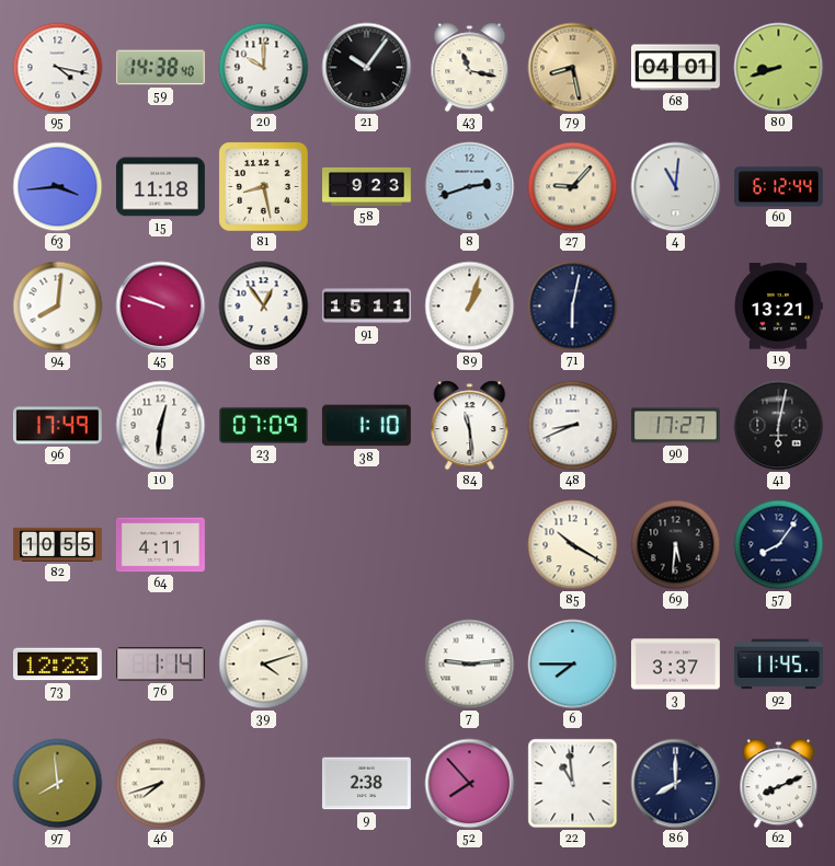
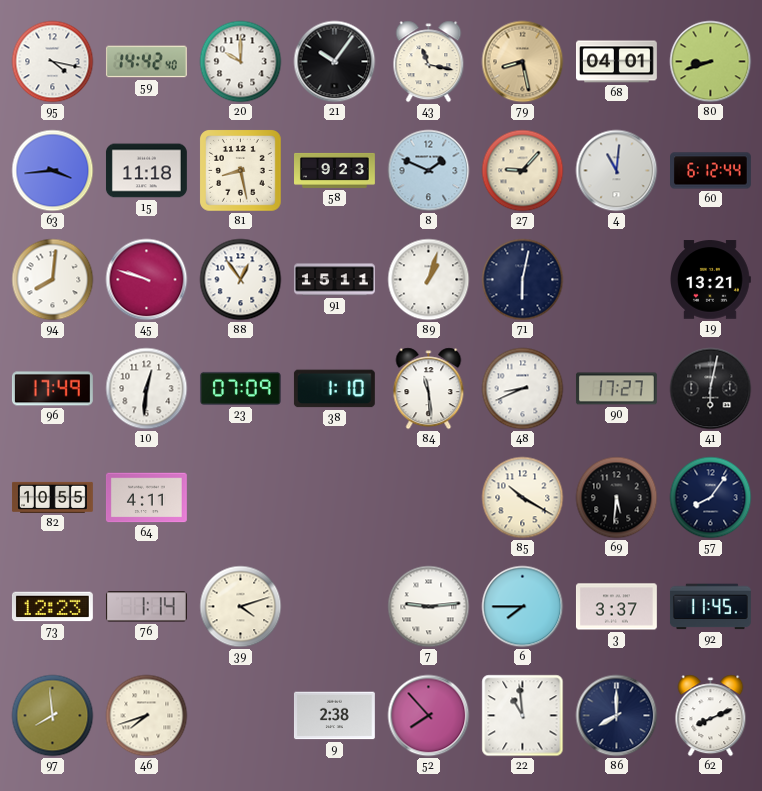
59: 14:38 -> 14:42
8: 2:42 -> 1:49
